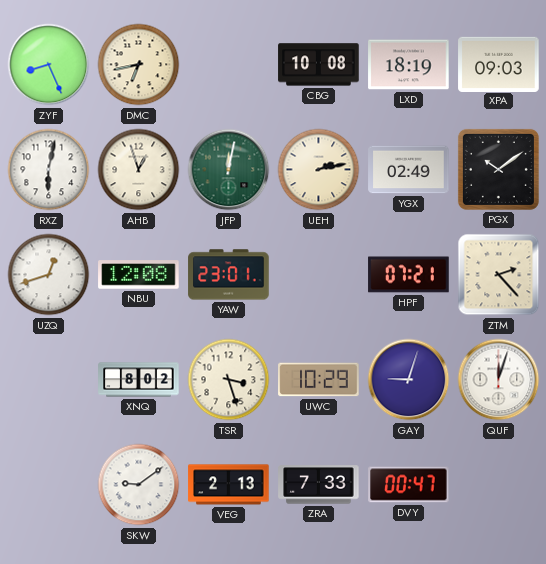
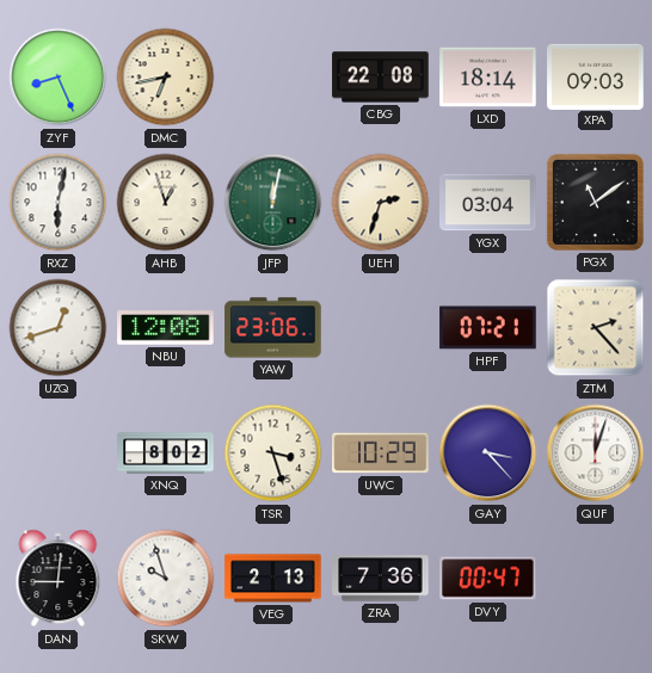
CBG: 10:08 -> 22:08
LXD: 18:19 -> 18:14
UEH: 2:13 -> 2:33
YGX: 02:49 -> 03:04
PGX: 10:09 -> 11:09
YAW: 23:01 -> 23:06
GAY: 9:03 -> 3:23
DAN: none -> 9:01
SKW: 9:09 -> 9:57
ZRA: 7:33 -> 7:36
